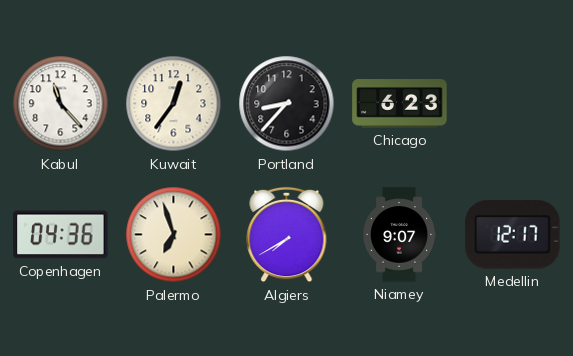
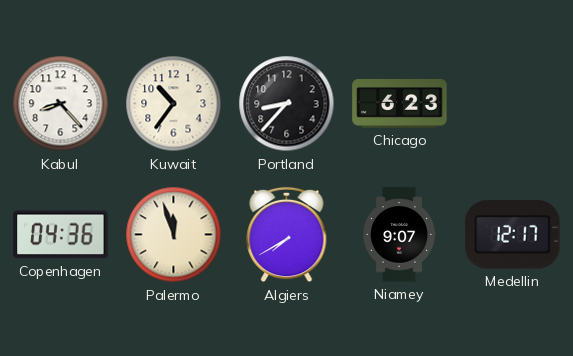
Kabul: 11:23 -> 8:23
Kuwait: 12:36 -> 10:36
Palermo: 6:57 -> 11:57
